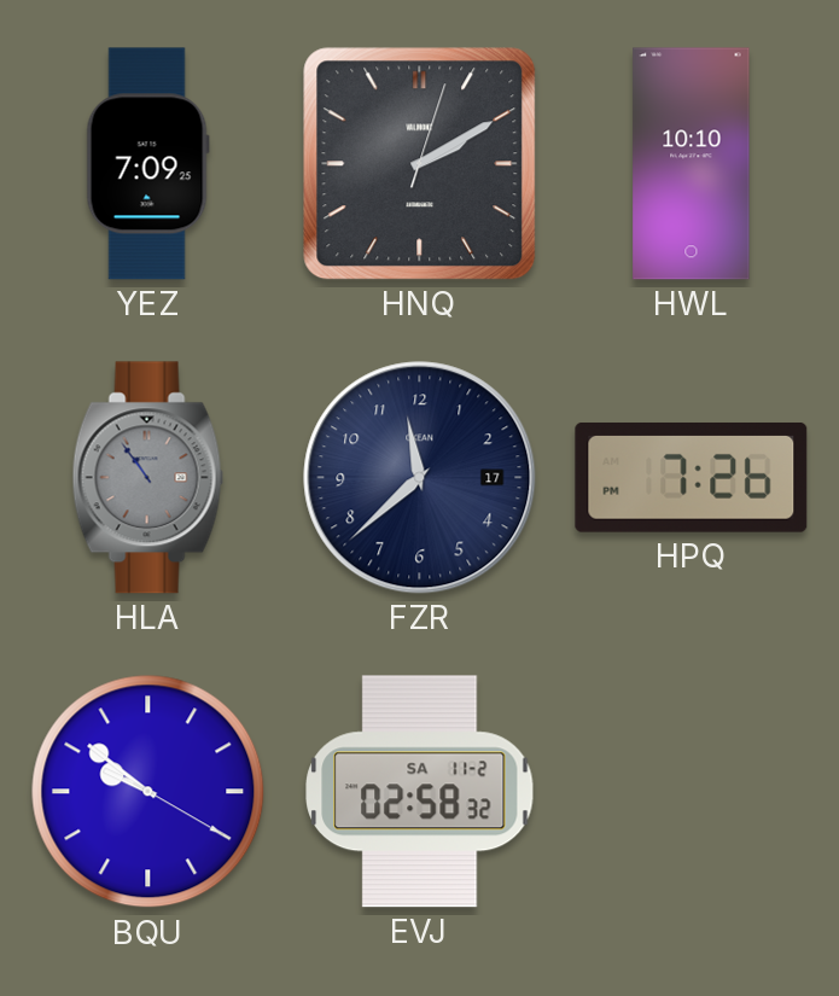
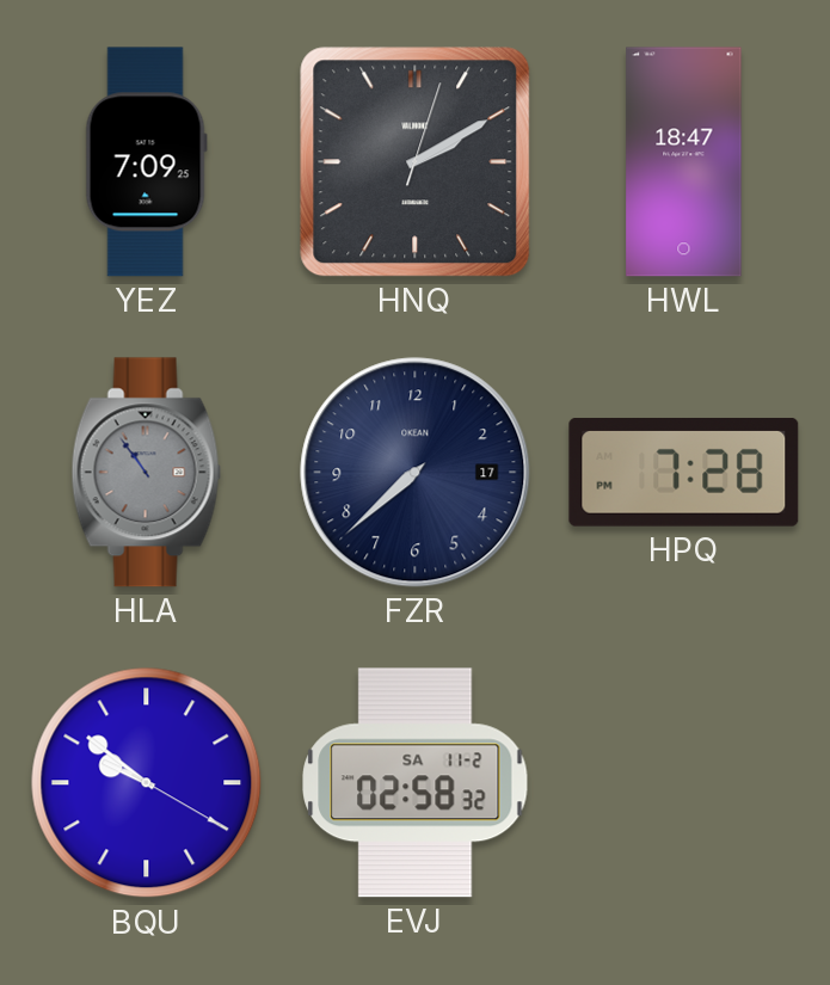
HWL: 10:10 -> 18:47
FZR: 11:38 -> 7:38
HPQ: 7:26 -> 7:28
